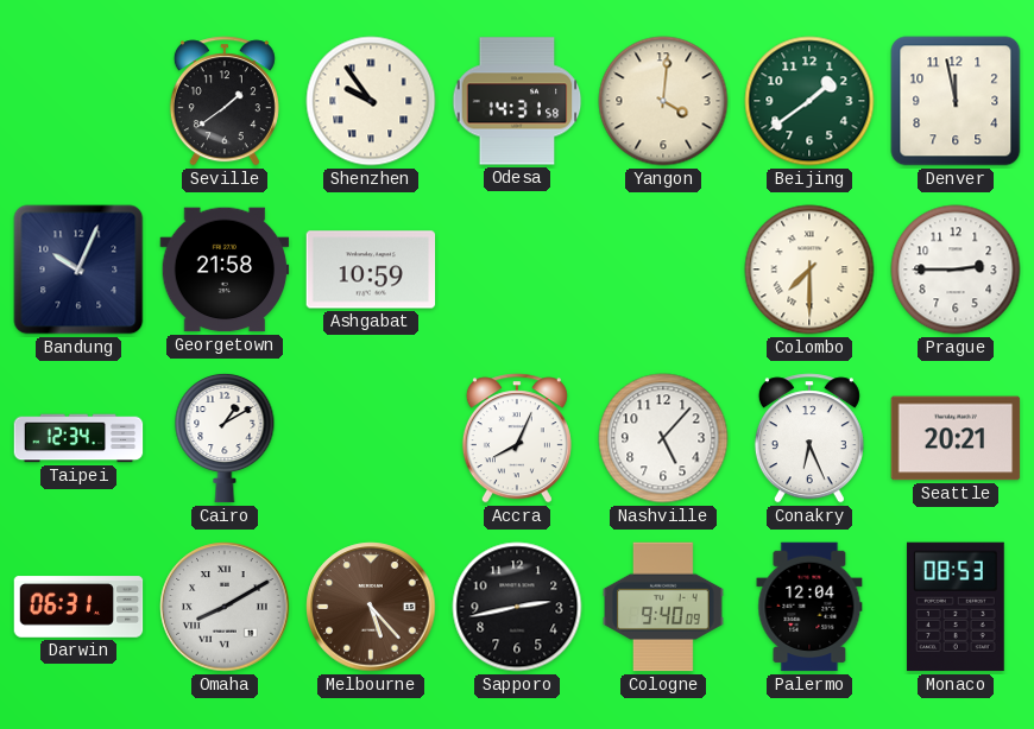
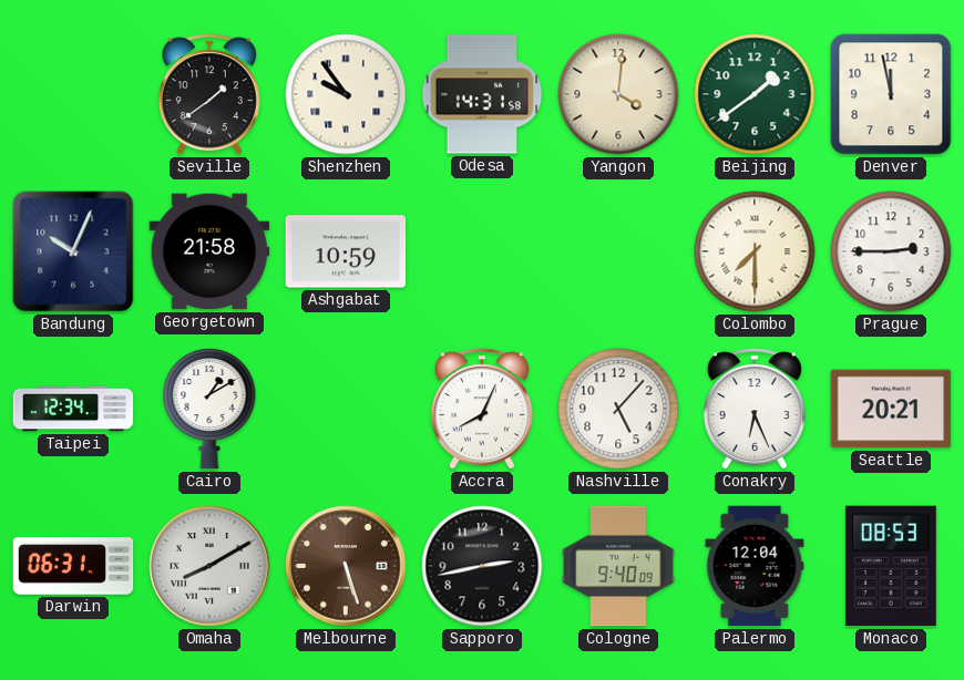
Melbourne: 5:23 -> 5:27
